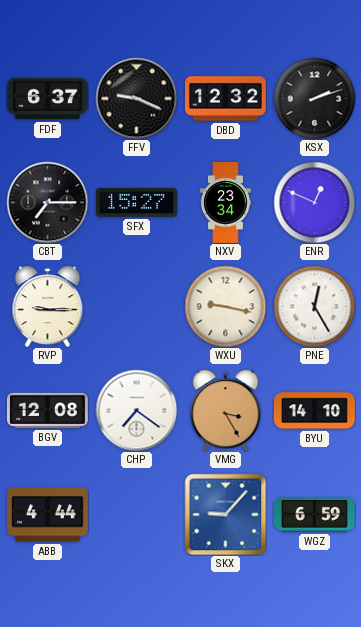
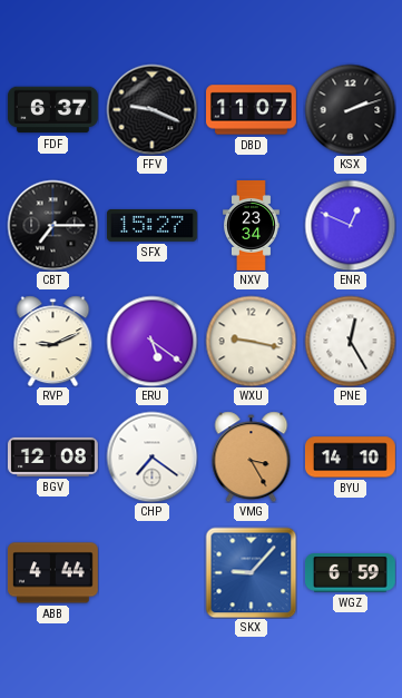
DBD: 12:32 -> 11:07
RVP: 9:15 -> 9:11
ERU: none -> 5:21
